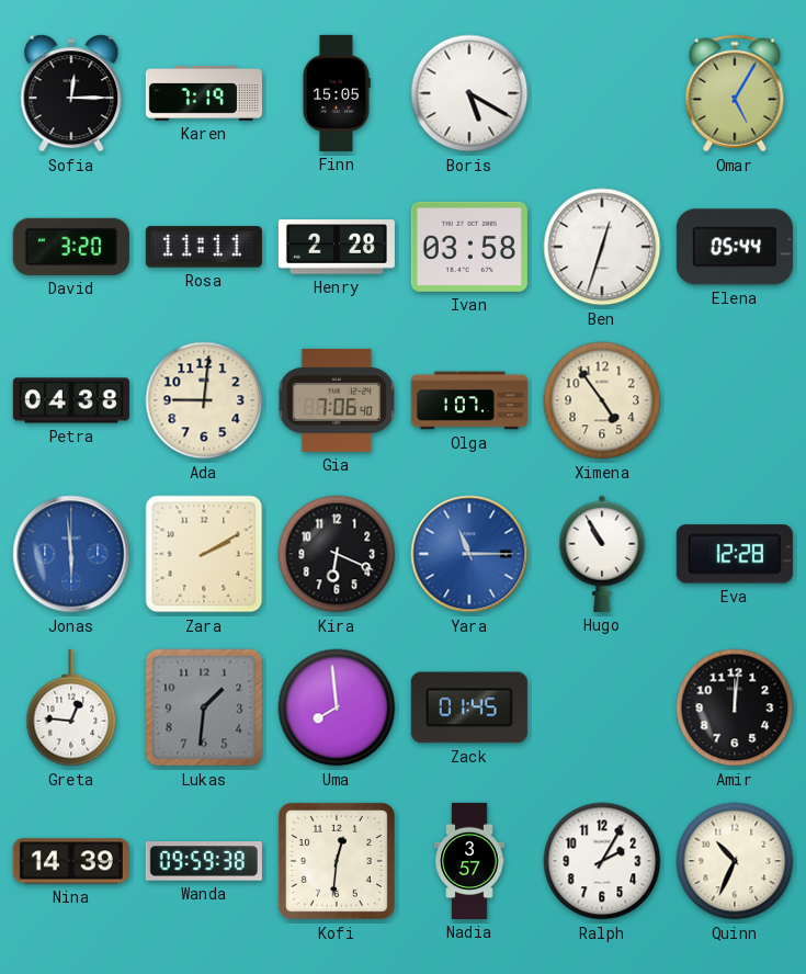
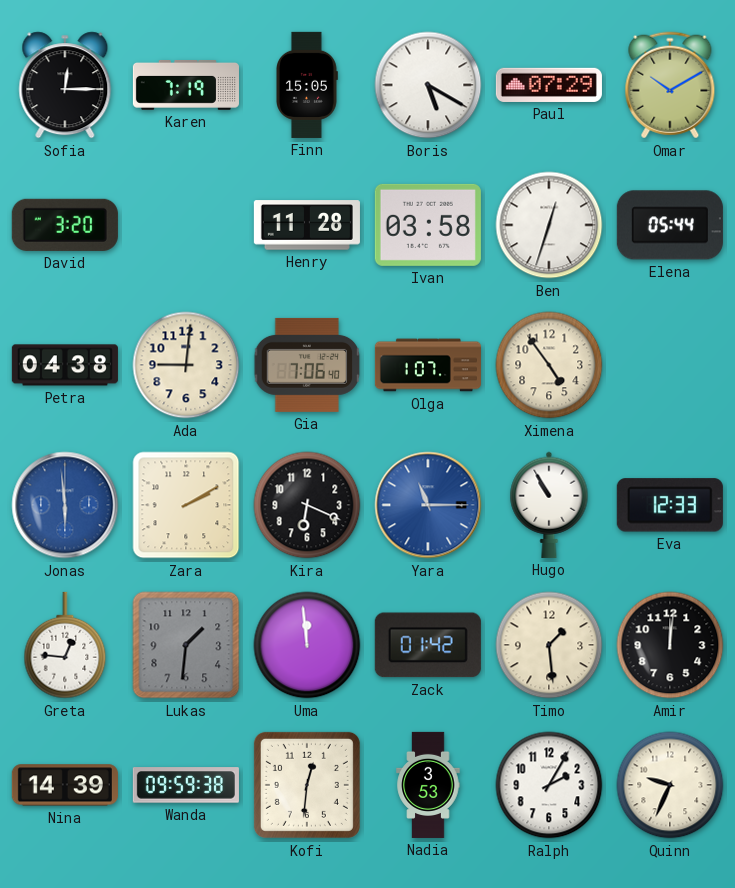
Paul: none -> 07:29
Omar: 5:05 -> 10:10
Rosa: 11:11 -> none
Henry: 2:28 -> 11:28
Eva: 12:28 -> 12:33
Uma: 7:59 -> 11:59
Zack: 01:45 -> 01:42
Timo: none -> 1:29
Nadia: 3:57 -> 3:53
Quinn: 10:34 -> 9:34
